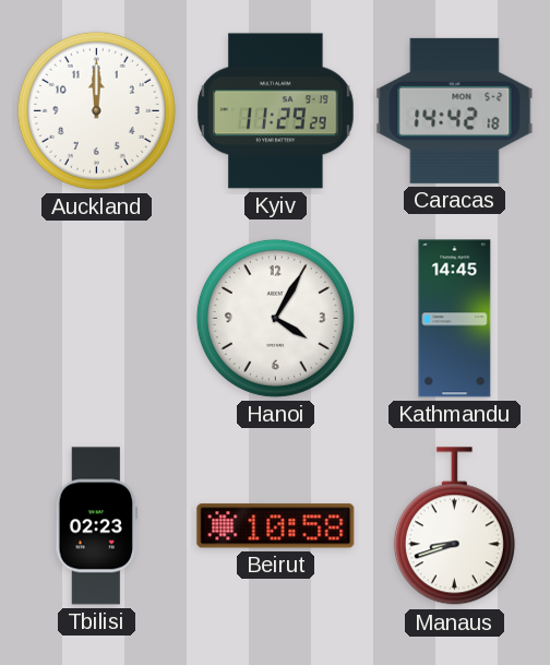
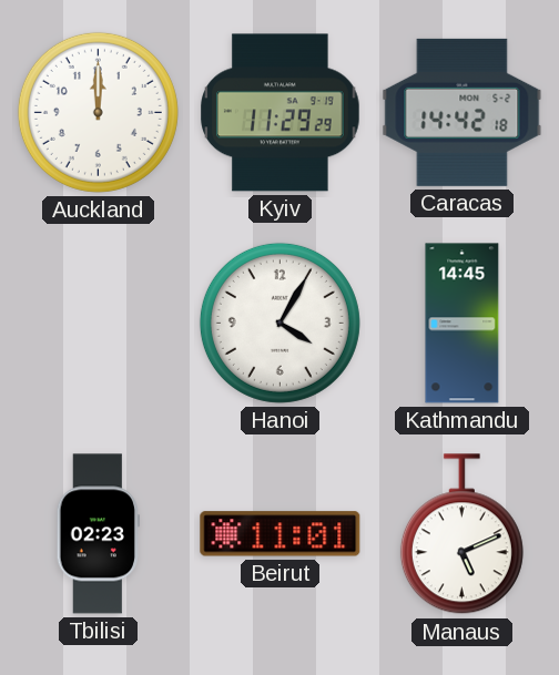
Beirut: 10:58 -> 11:01
Manaus: 8:42 -> 5:11
